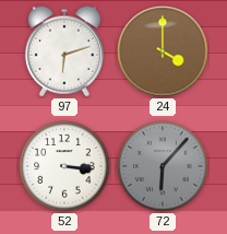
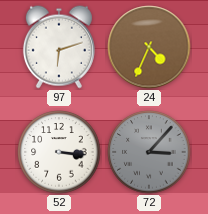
24: 4:00 -> 4:34
72: 6:07 -> 3:07
